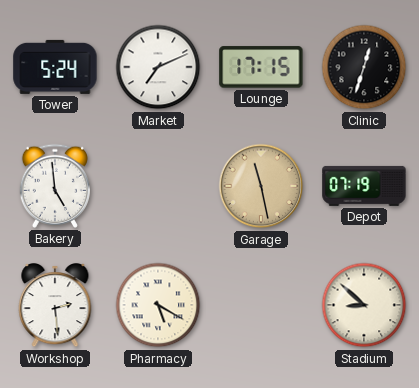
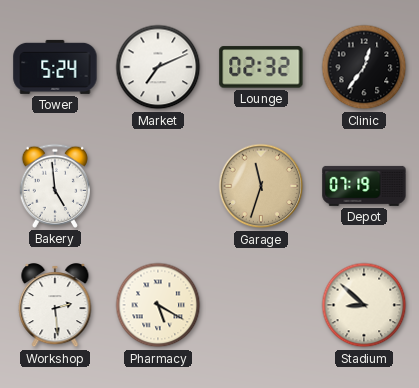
Lounge: 17:15 -> 02:32
Clinic: 12:33 -> 12:36
Garage: 11:28 -> 11:33
